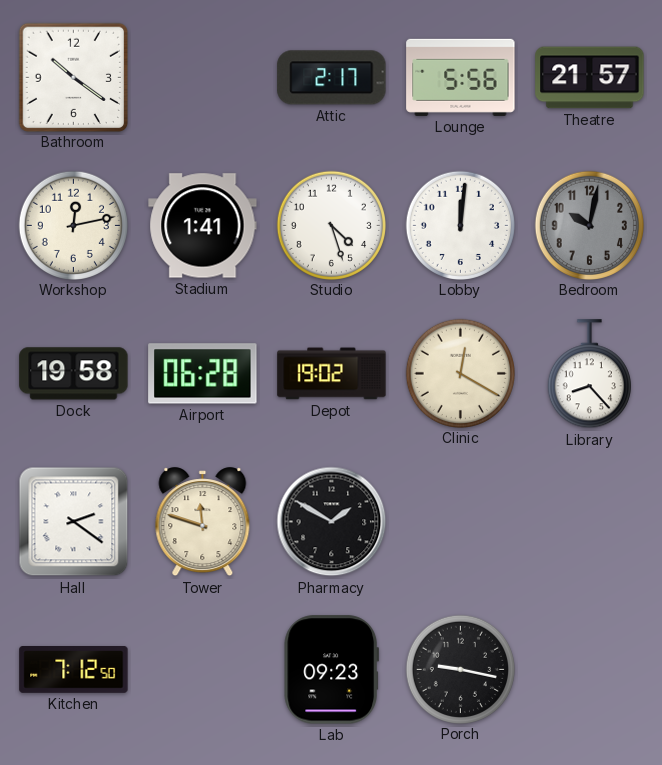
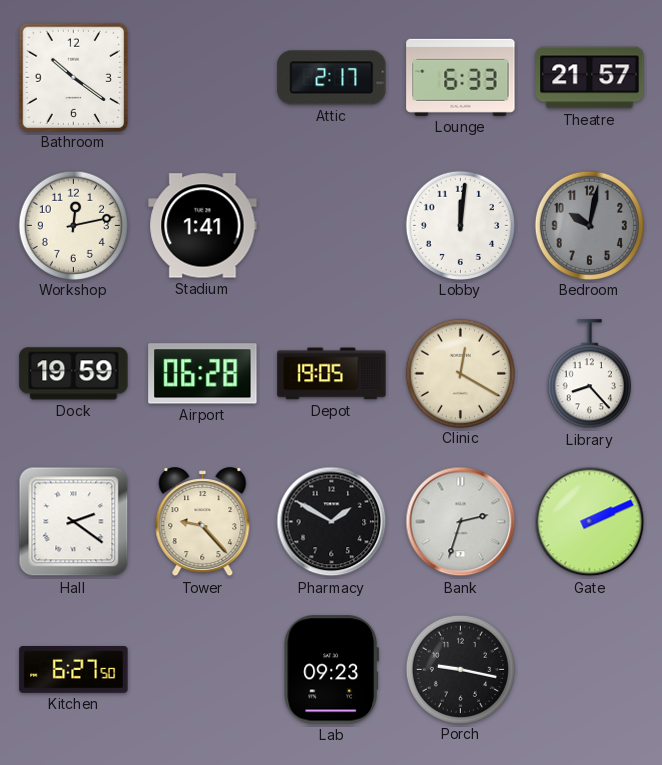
Lounge: 5:56 -> 6:33
Studio: 4:27 -> none
Dock: 19:58 -> 19:59
Depot: 19:02 -> 19:05
Tower: 11:48 -> 9:23
Bank: none -> 2:33
Gate: none -> 2:11
Kitchen: 7:12 -> 6:27
